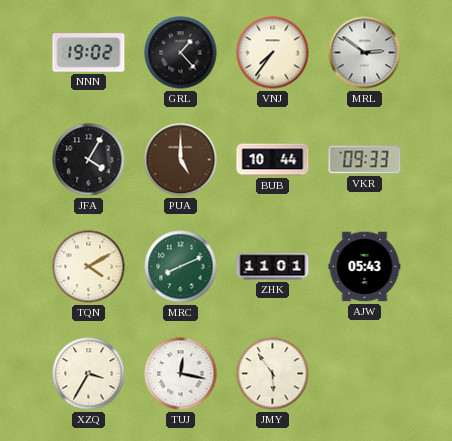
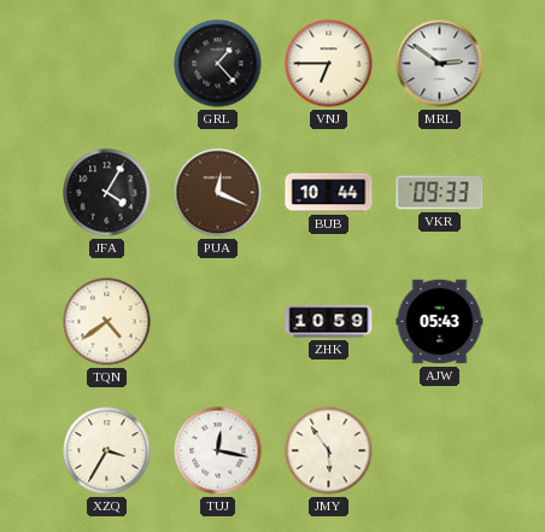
NNN: 19:02 -> none
VNJ: 7:36 -> 6:45
PUA: 5:00 -> 12:19
TQN: 4:10 -> 4:39
MRC: 8:11 -> none
ZHK: 11:01 -> 10:59
